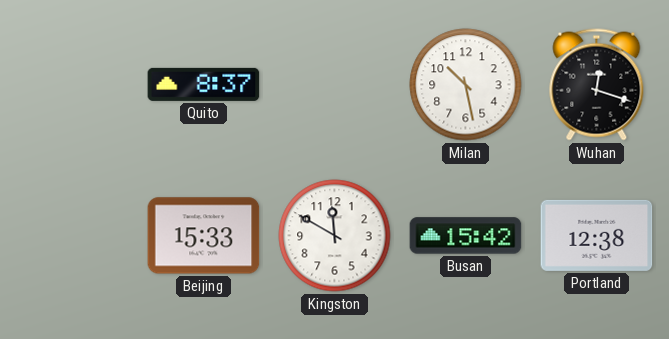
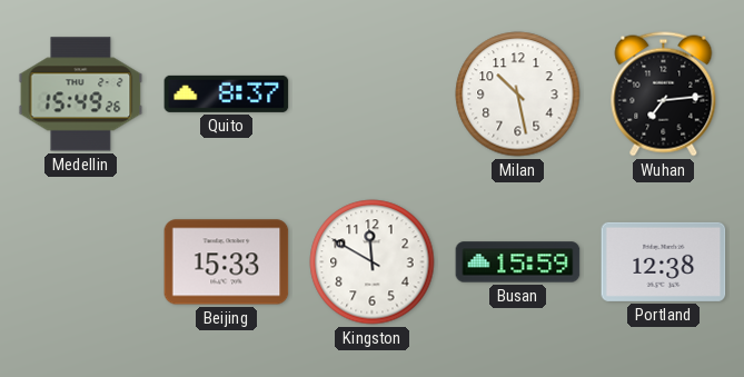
Medellin: none -> 15:49
Wuhan: 12:18 -> 7:14
Busan: 15:42 -> 15:59
